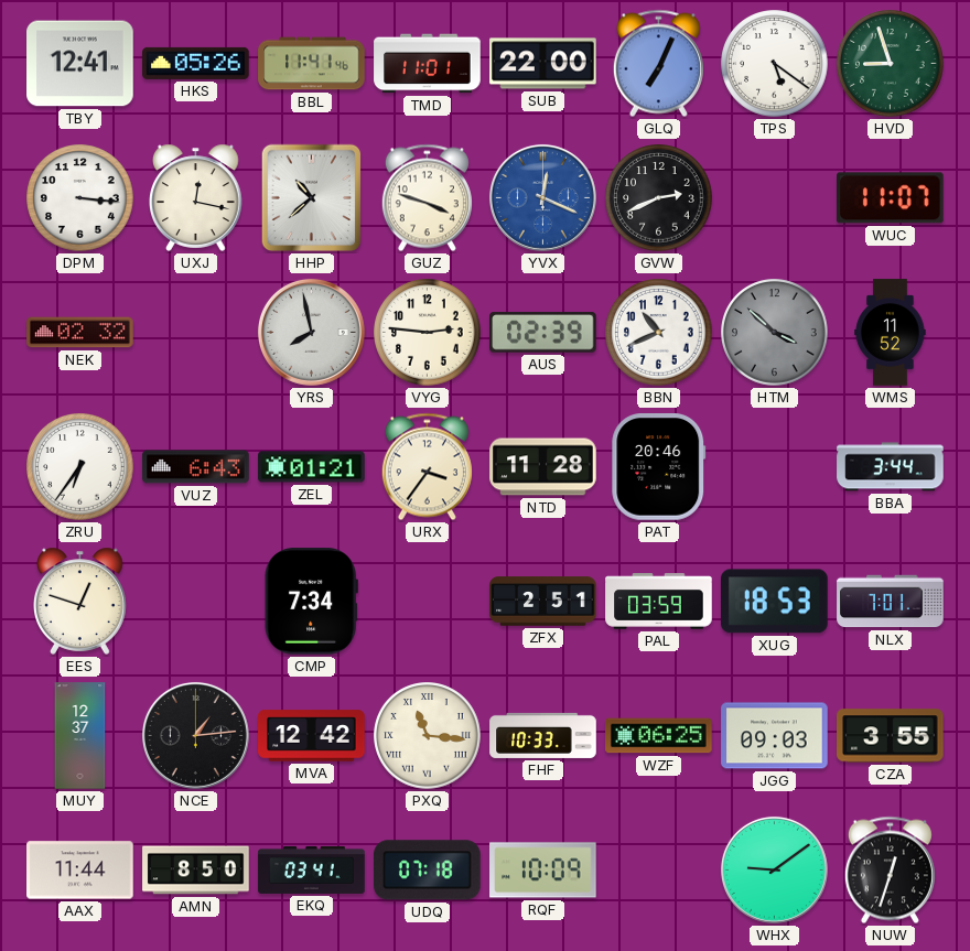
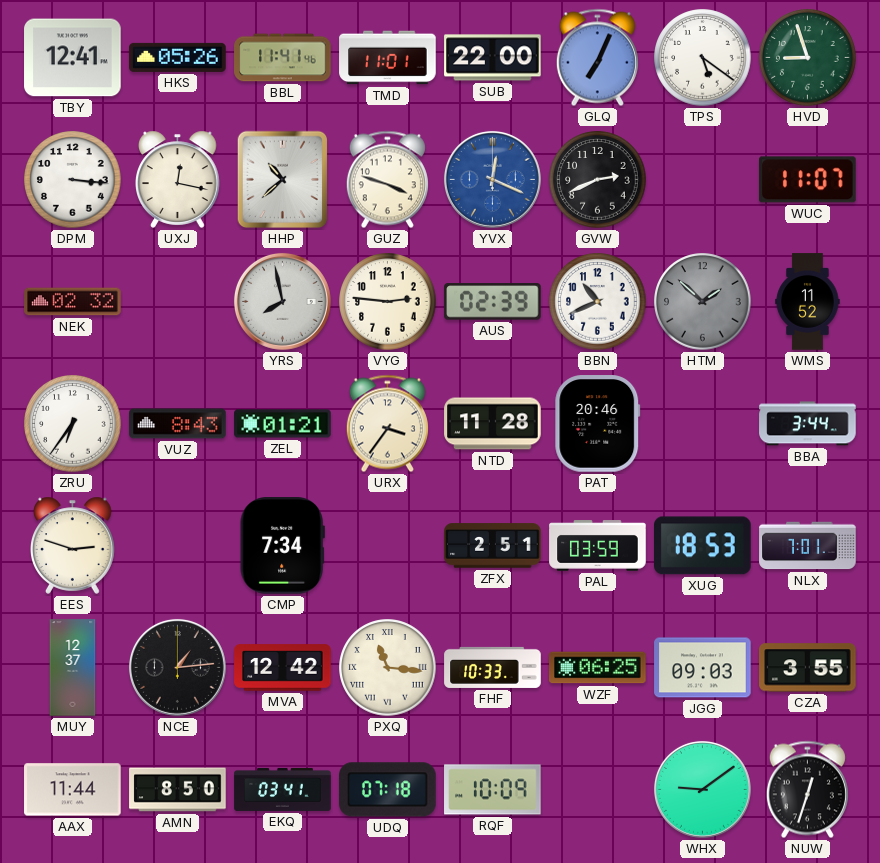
HTM: 3:52 -> 1:52
VUZ: 6:43 -> 8:43
EES: 12:48 -> 2:48
